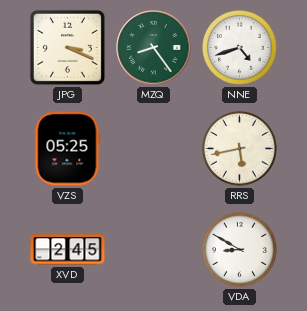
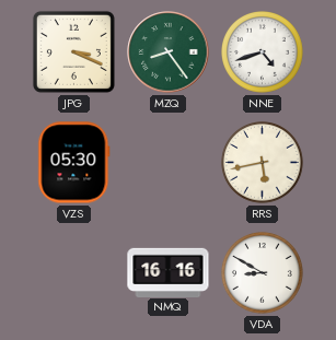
VZS: 05:25 -> 05:30
XVD: 2:45 -> none
NMQ: none -> 16:16
